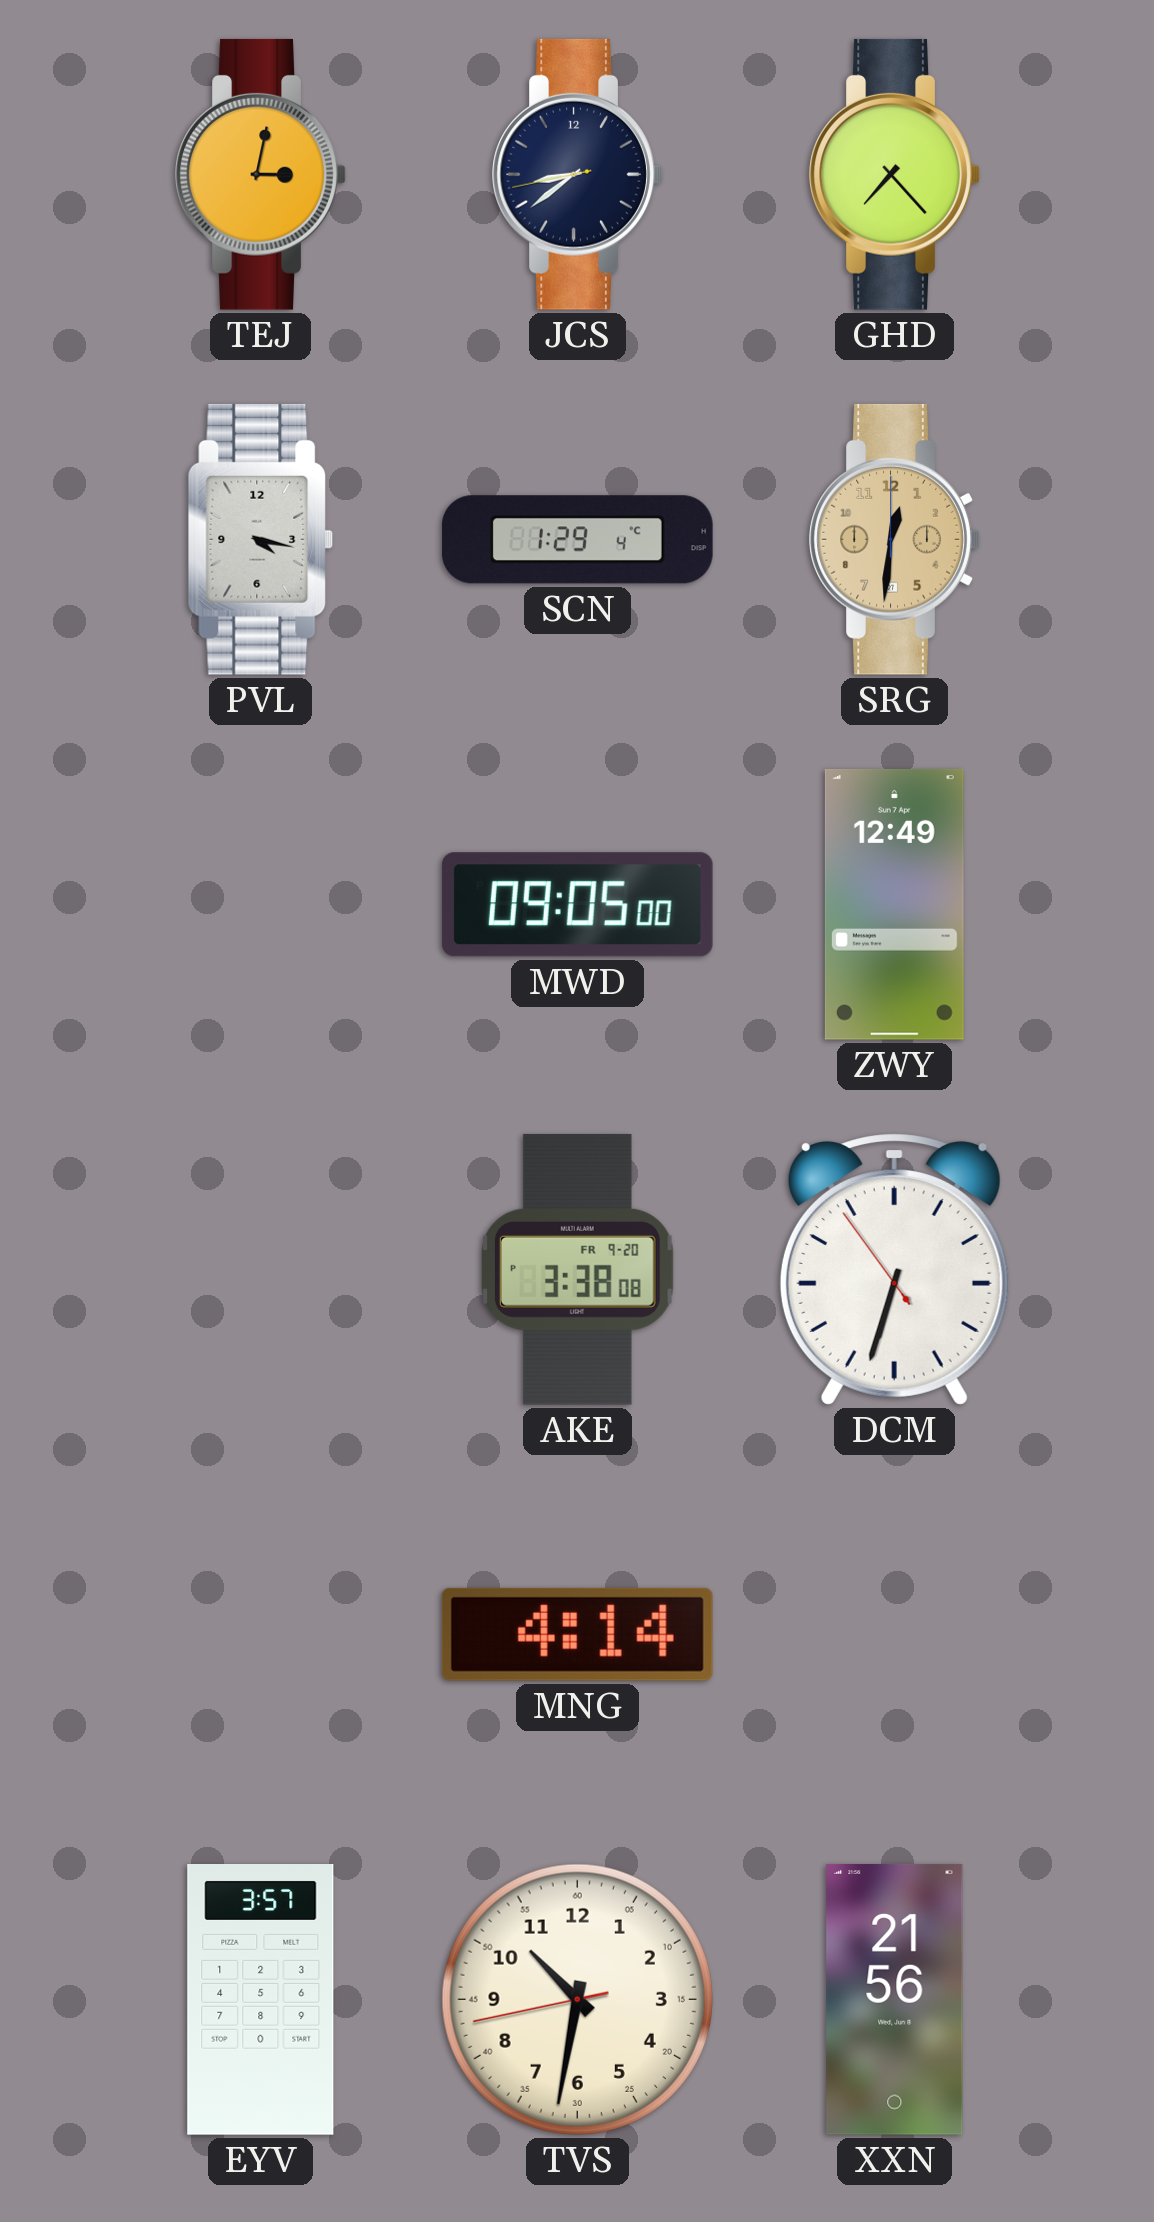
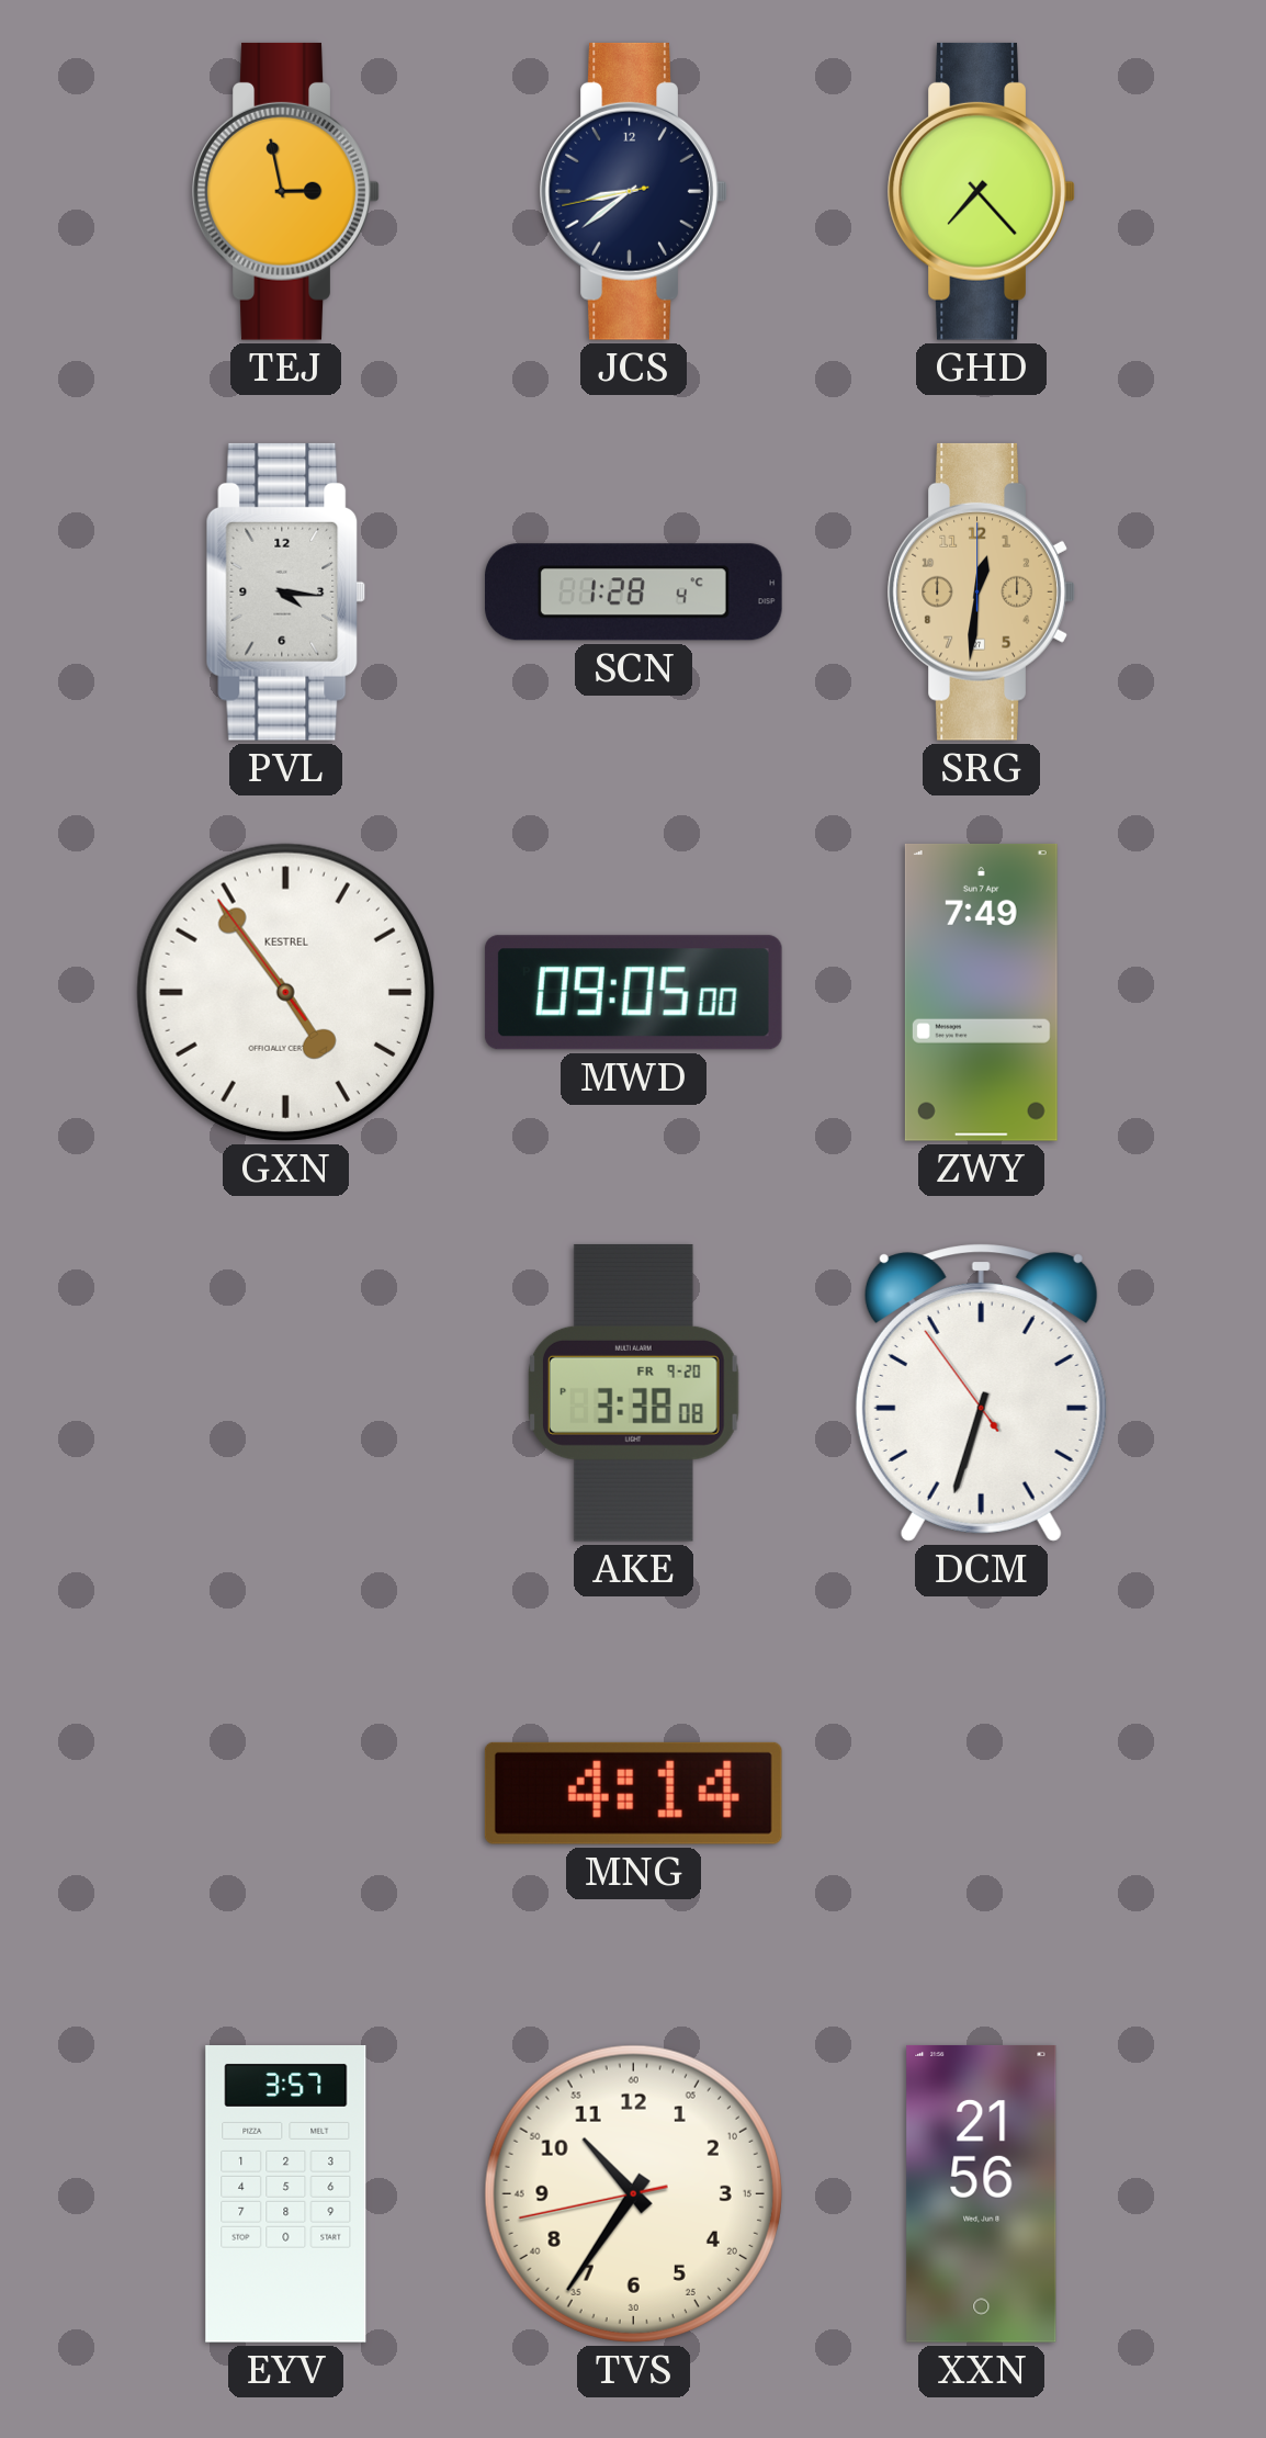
TEJ: 3:02 -> 2:58
PVL: 4:17 -> 4:16
SCN: 1:29 -> 1:28
GXN: none -> 4:53
ZWY: 12:49 -> 7:49
TVS: 10:31 -> 10:35
